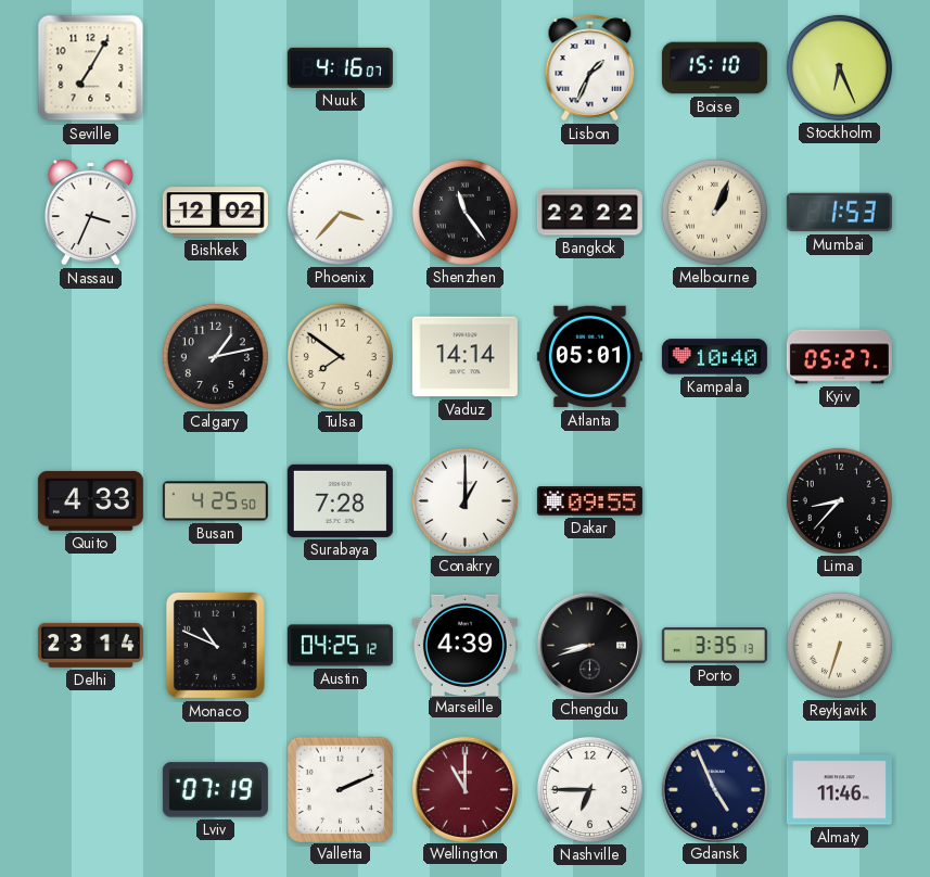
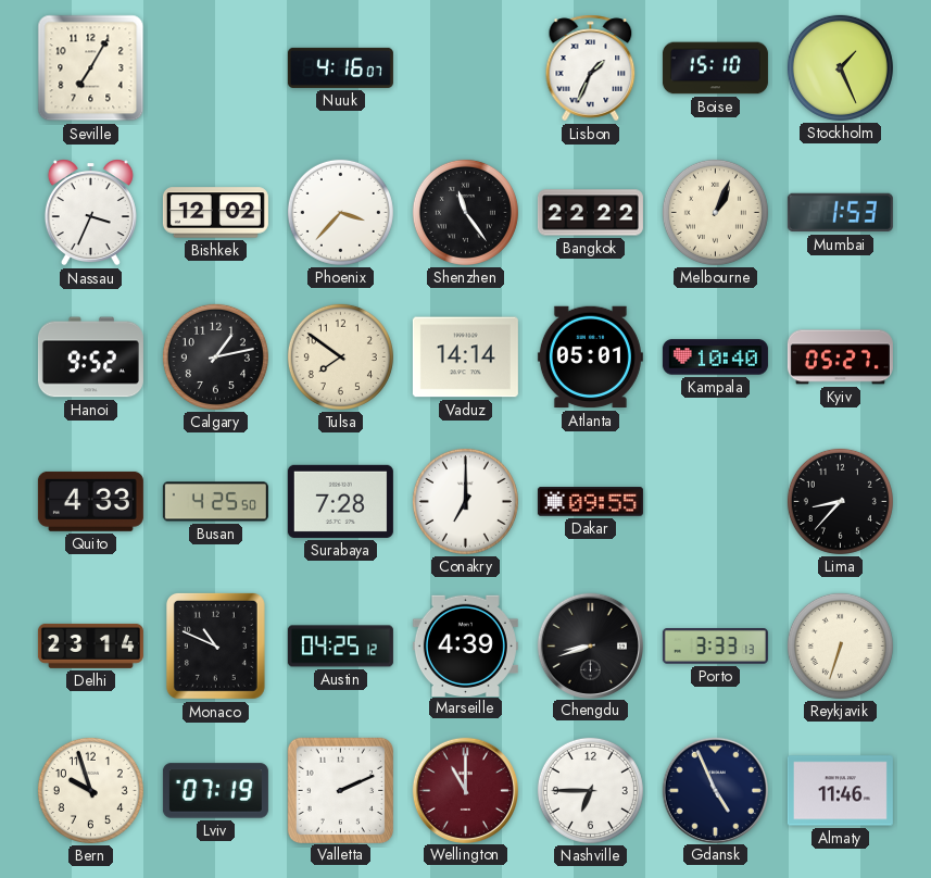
Stockholm: 6:26 -> 1:26
Hanoi: none -> 9:52
Conakry: 1:00 -> 7:00
Porto: 3:35 -> 3:33
Bern: none -> 9:57
